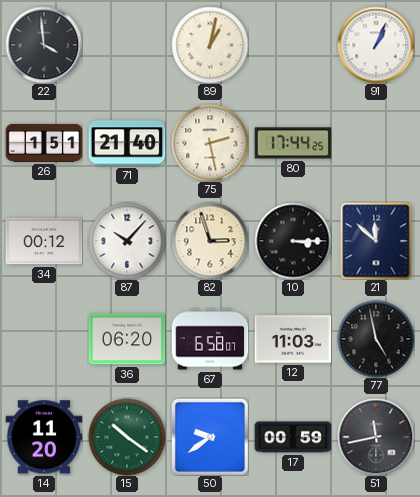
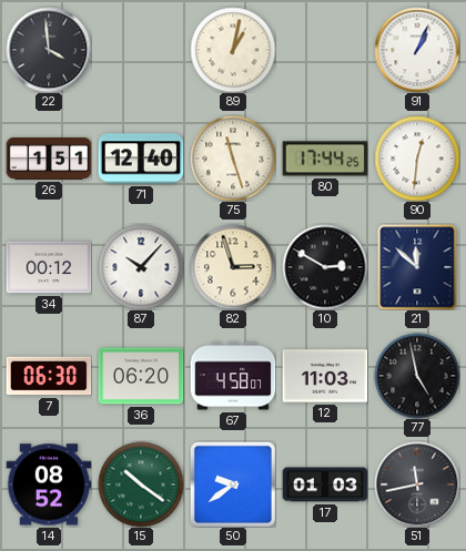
71: 21:40 -> 12:40
75: 2:28 -> 11:27
90: none -> 12:31
10: 3:15 -> 2:50
7: none -> 06:30
67: 6:58 -> 4:58
14: 11:20 -> 08:52
17: 00:59 -> 01:03
